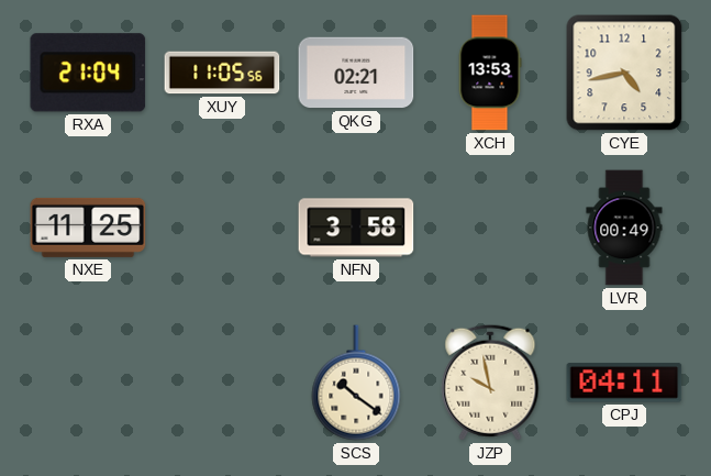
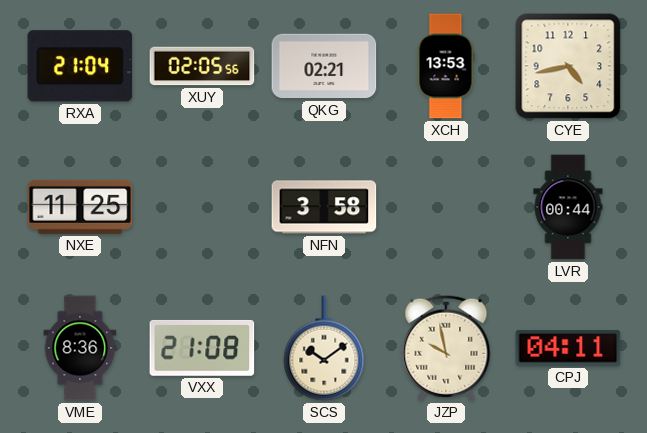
XUY: 11:05 -> 02:05
LVR: 00:49 -> 00:44
VME: none -> 8:36
VXX: none -> 21:08
SCS: 10:21 -> 10:09
